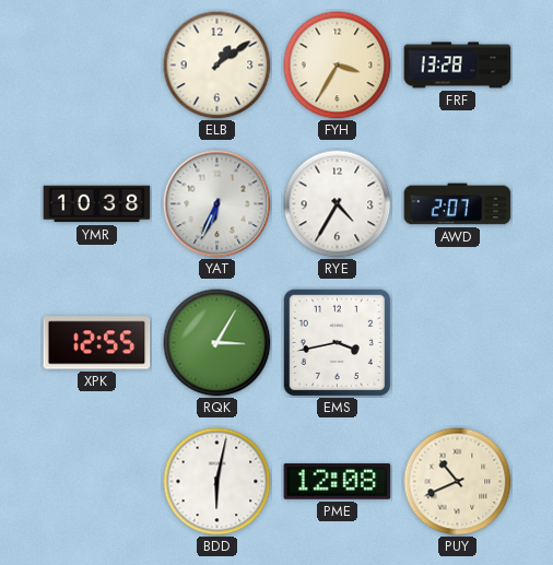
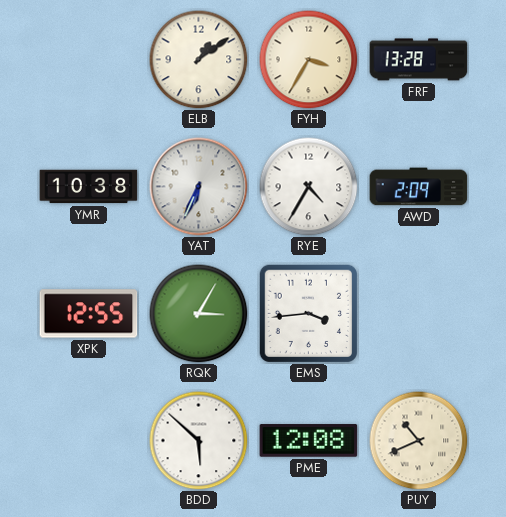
AWD: 2:07 -> 2:09
EMS: 3:43 -> 3:44
BDD: 6:02 -> 5:52
